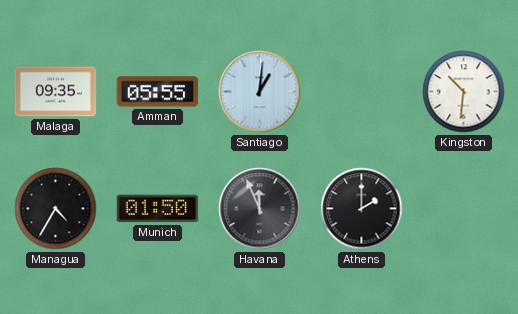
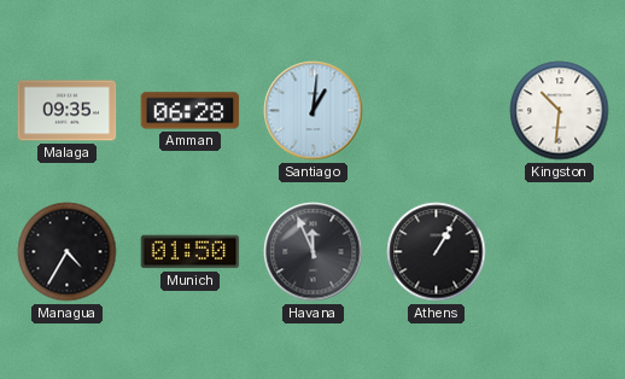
Amman: 05:55 -> 06:28
Athens: 2:00 -> 1:05
